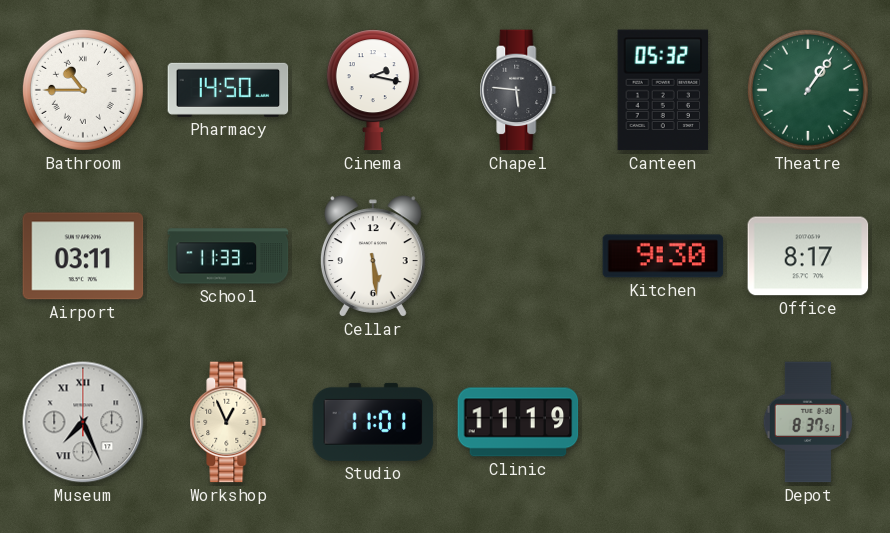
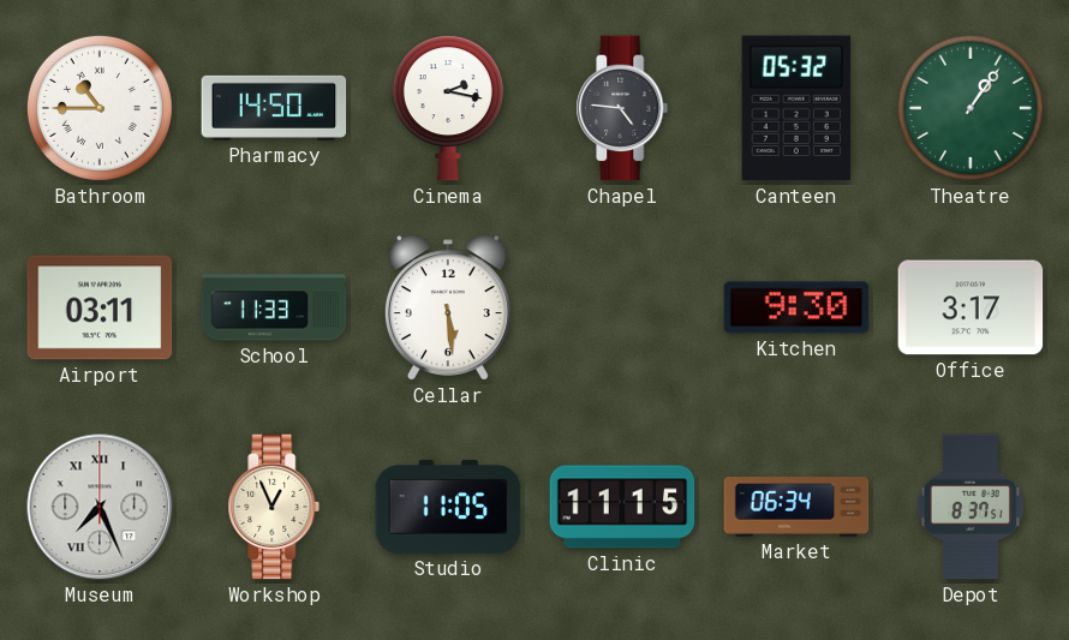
Chapel: 5:46 -> 4:46
Office: 8:17 -> 3:17
Studio: 11:01 -> 11:05
Clinic: 11:19 -> 11:15
Market: none -> 06:34
